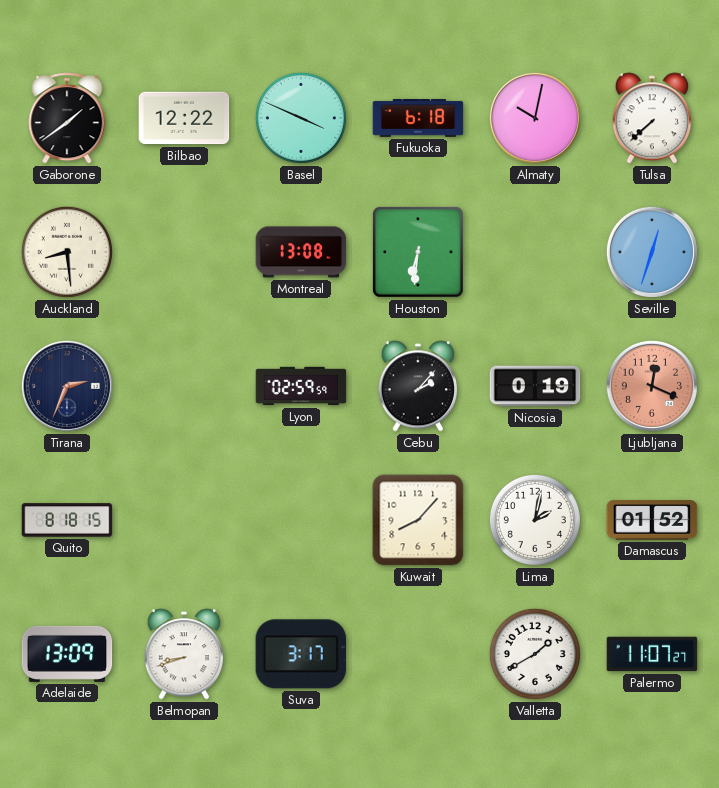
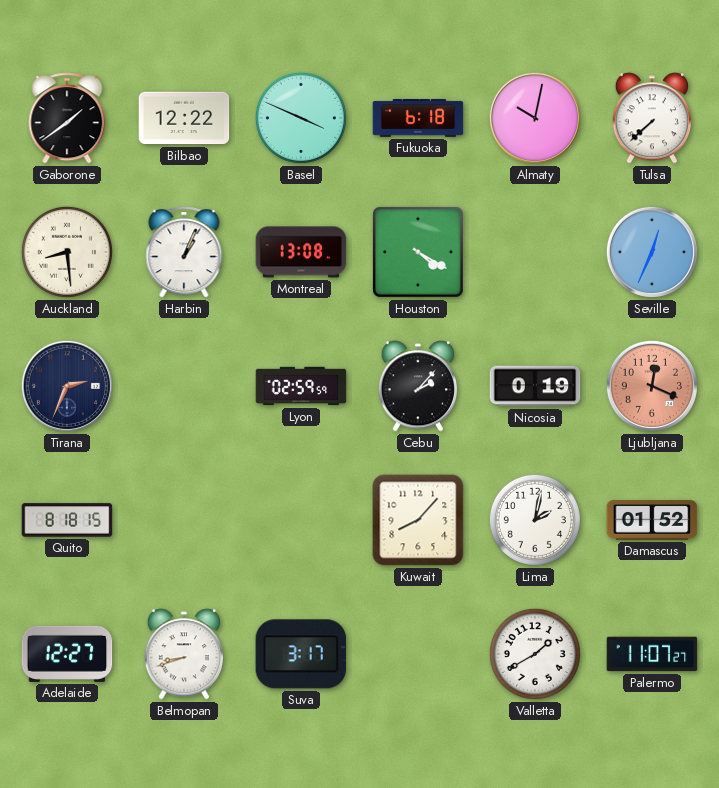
Harbin: none -> 1:04
Houston: 6:31 -> 4:20
Seville: 12:33 -> 12:34
Adelaide: 13:09 -> 12:27
